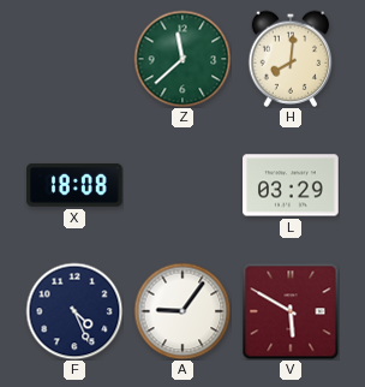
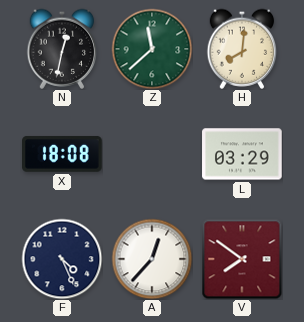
N: none -> 12:32
A: 9:06 -> 12:37
V: 5:50 -> 7:51
